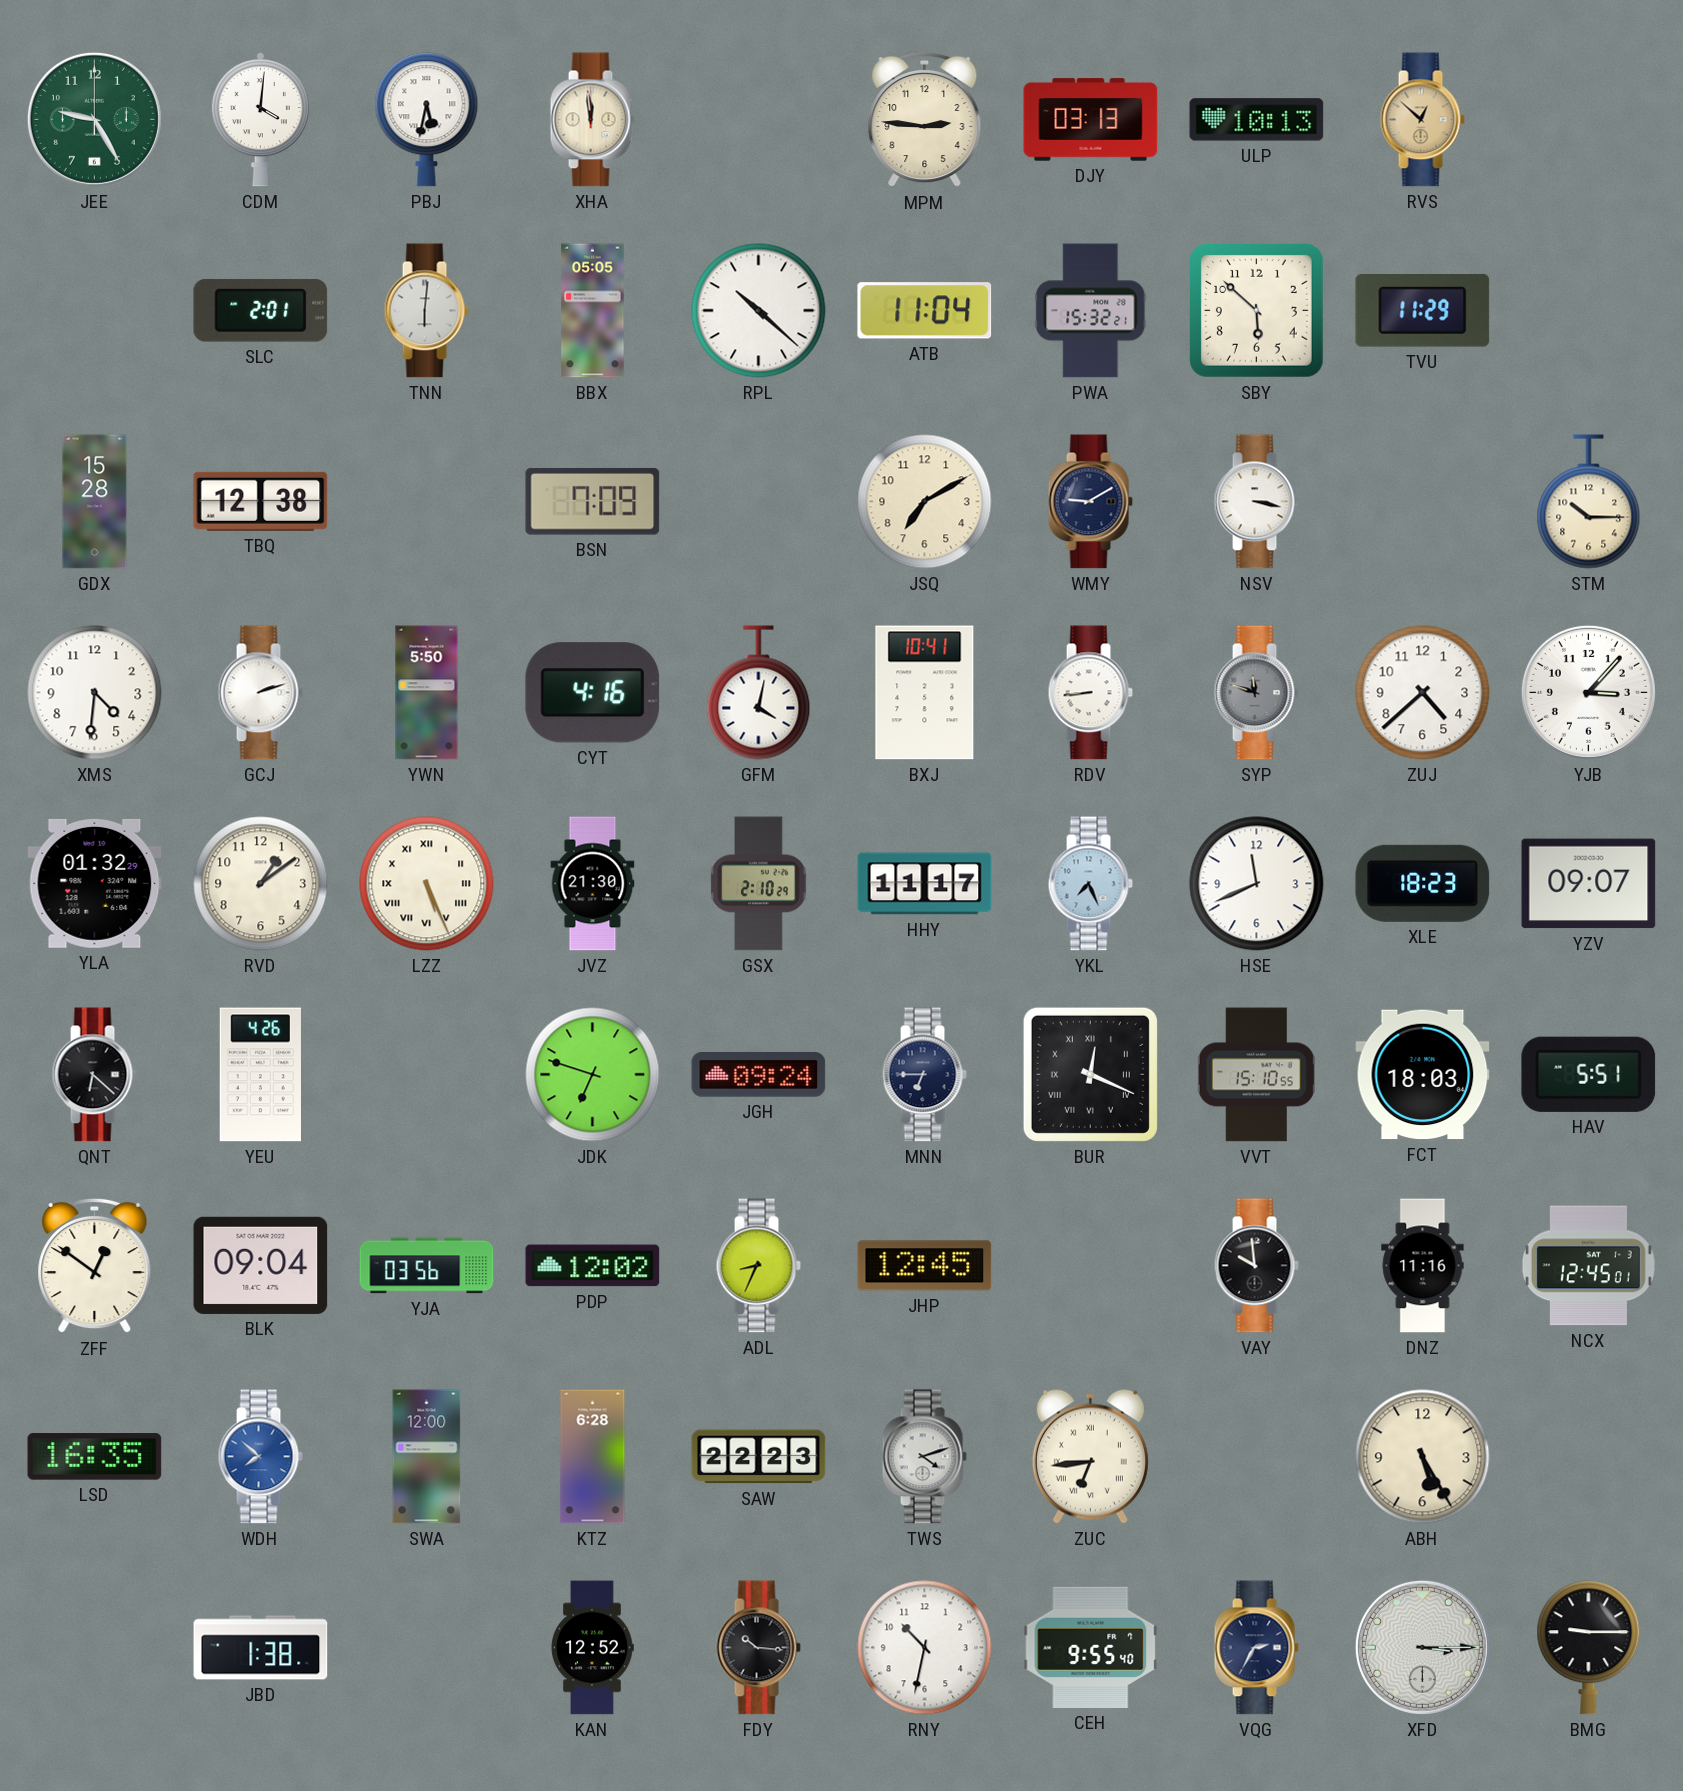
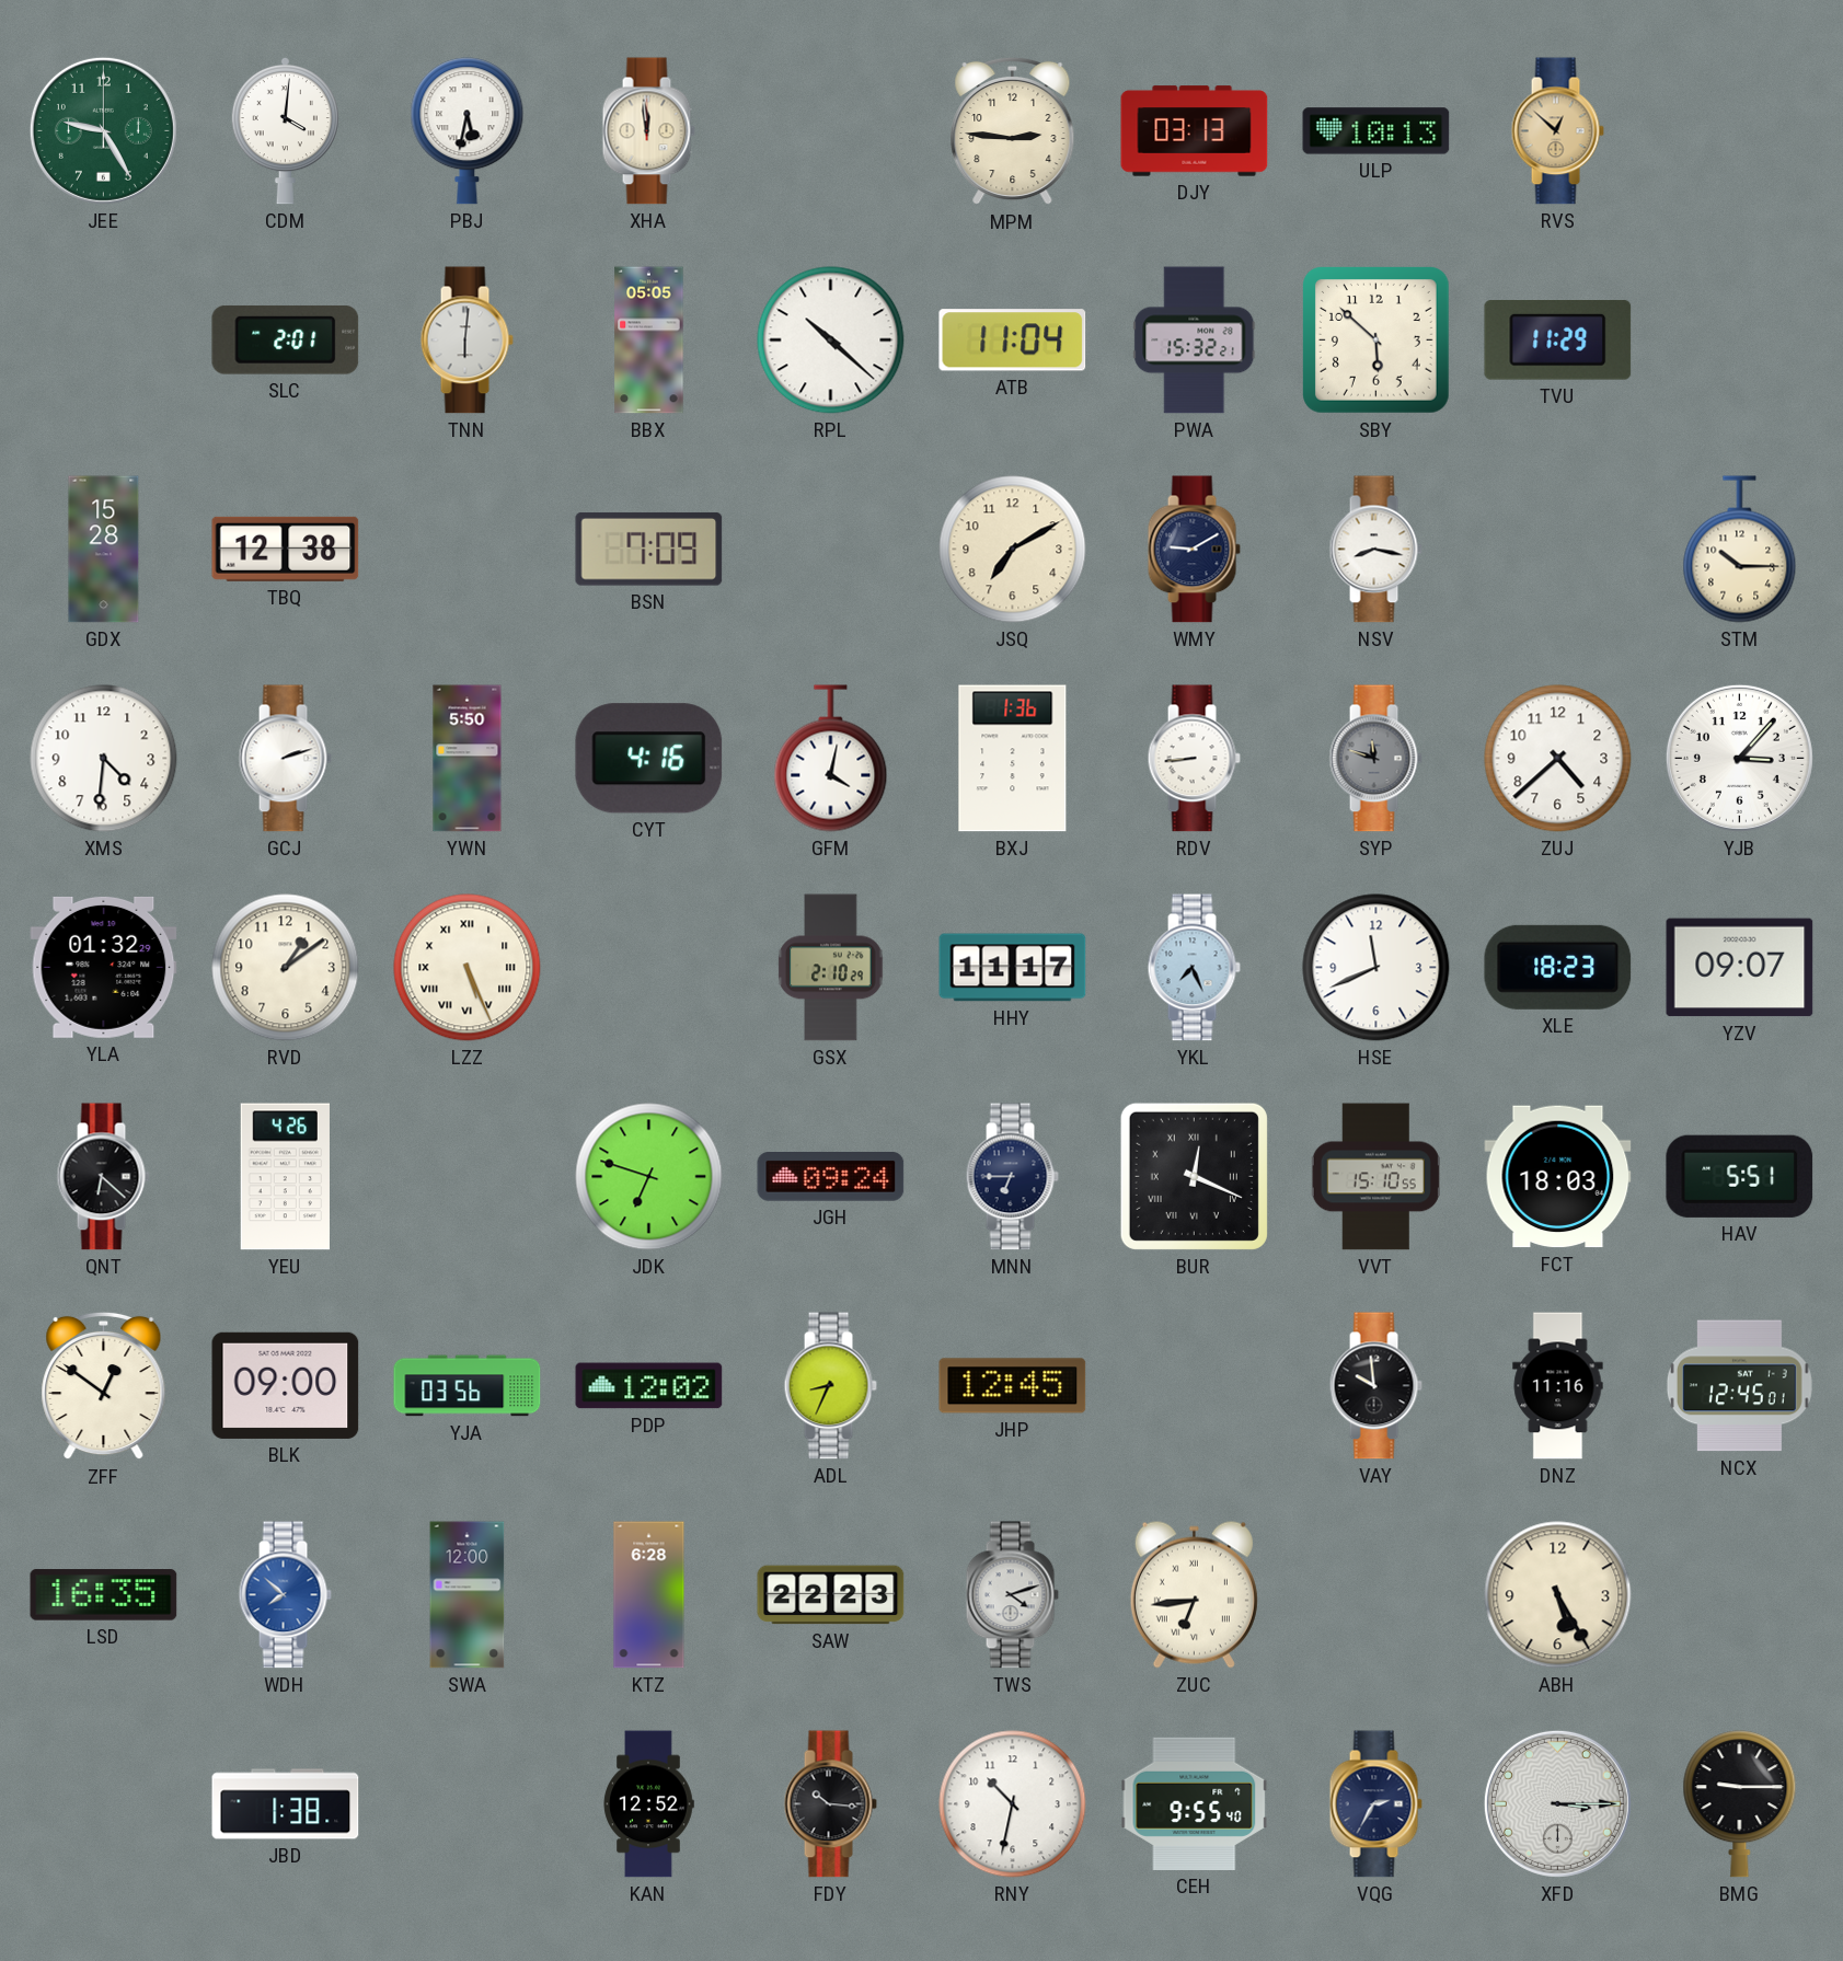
NSV: 3:17 -> 8:17
BXJ: 10:41 -> 1:36
JVZ: 21:30 -> none
BLK: 09:04 -> 09:00
